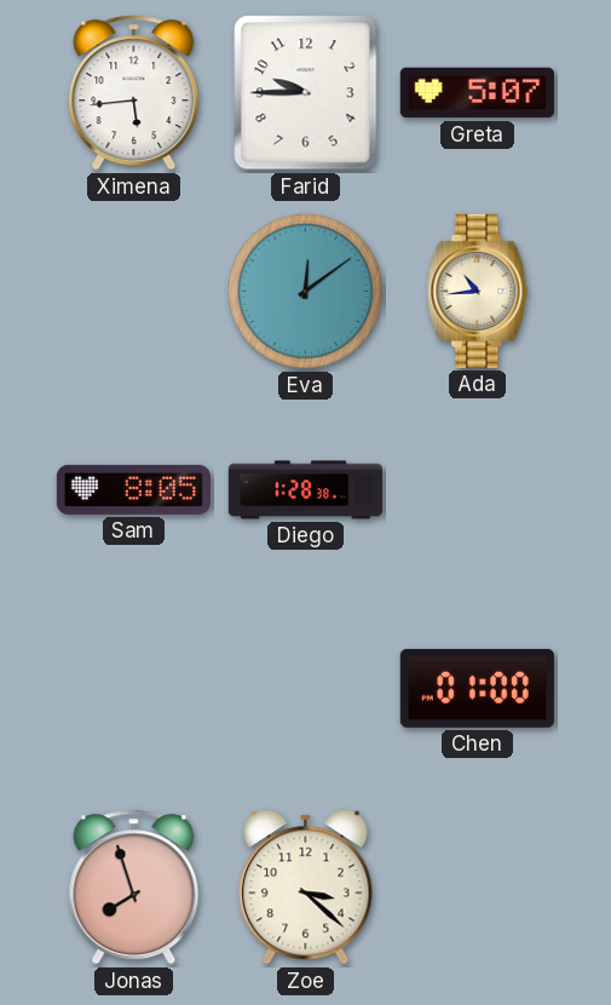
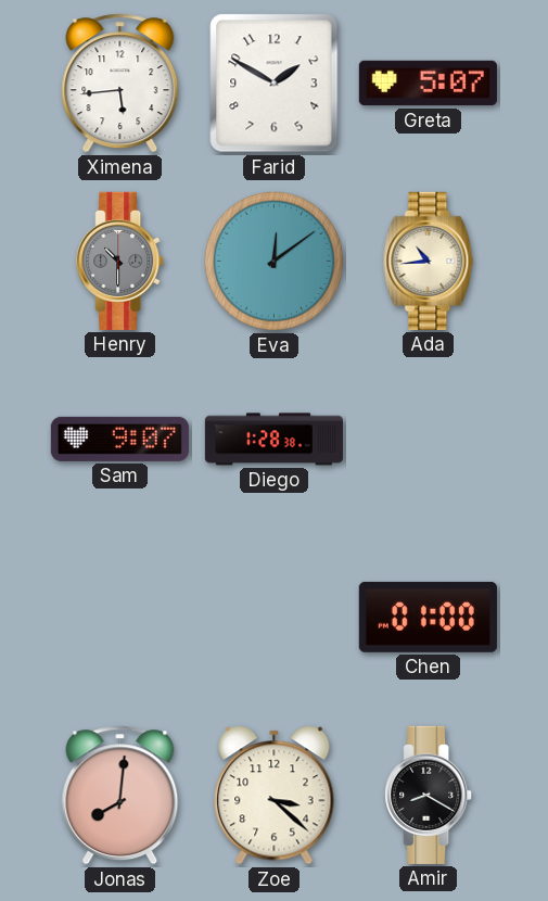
Farid: 9:45 -> 1:50
Henry: none -> 10:30
Sam: 8:05 -> 9:07
Jonas: 7:57 -> 8:01
Amir: none -> 8:20
